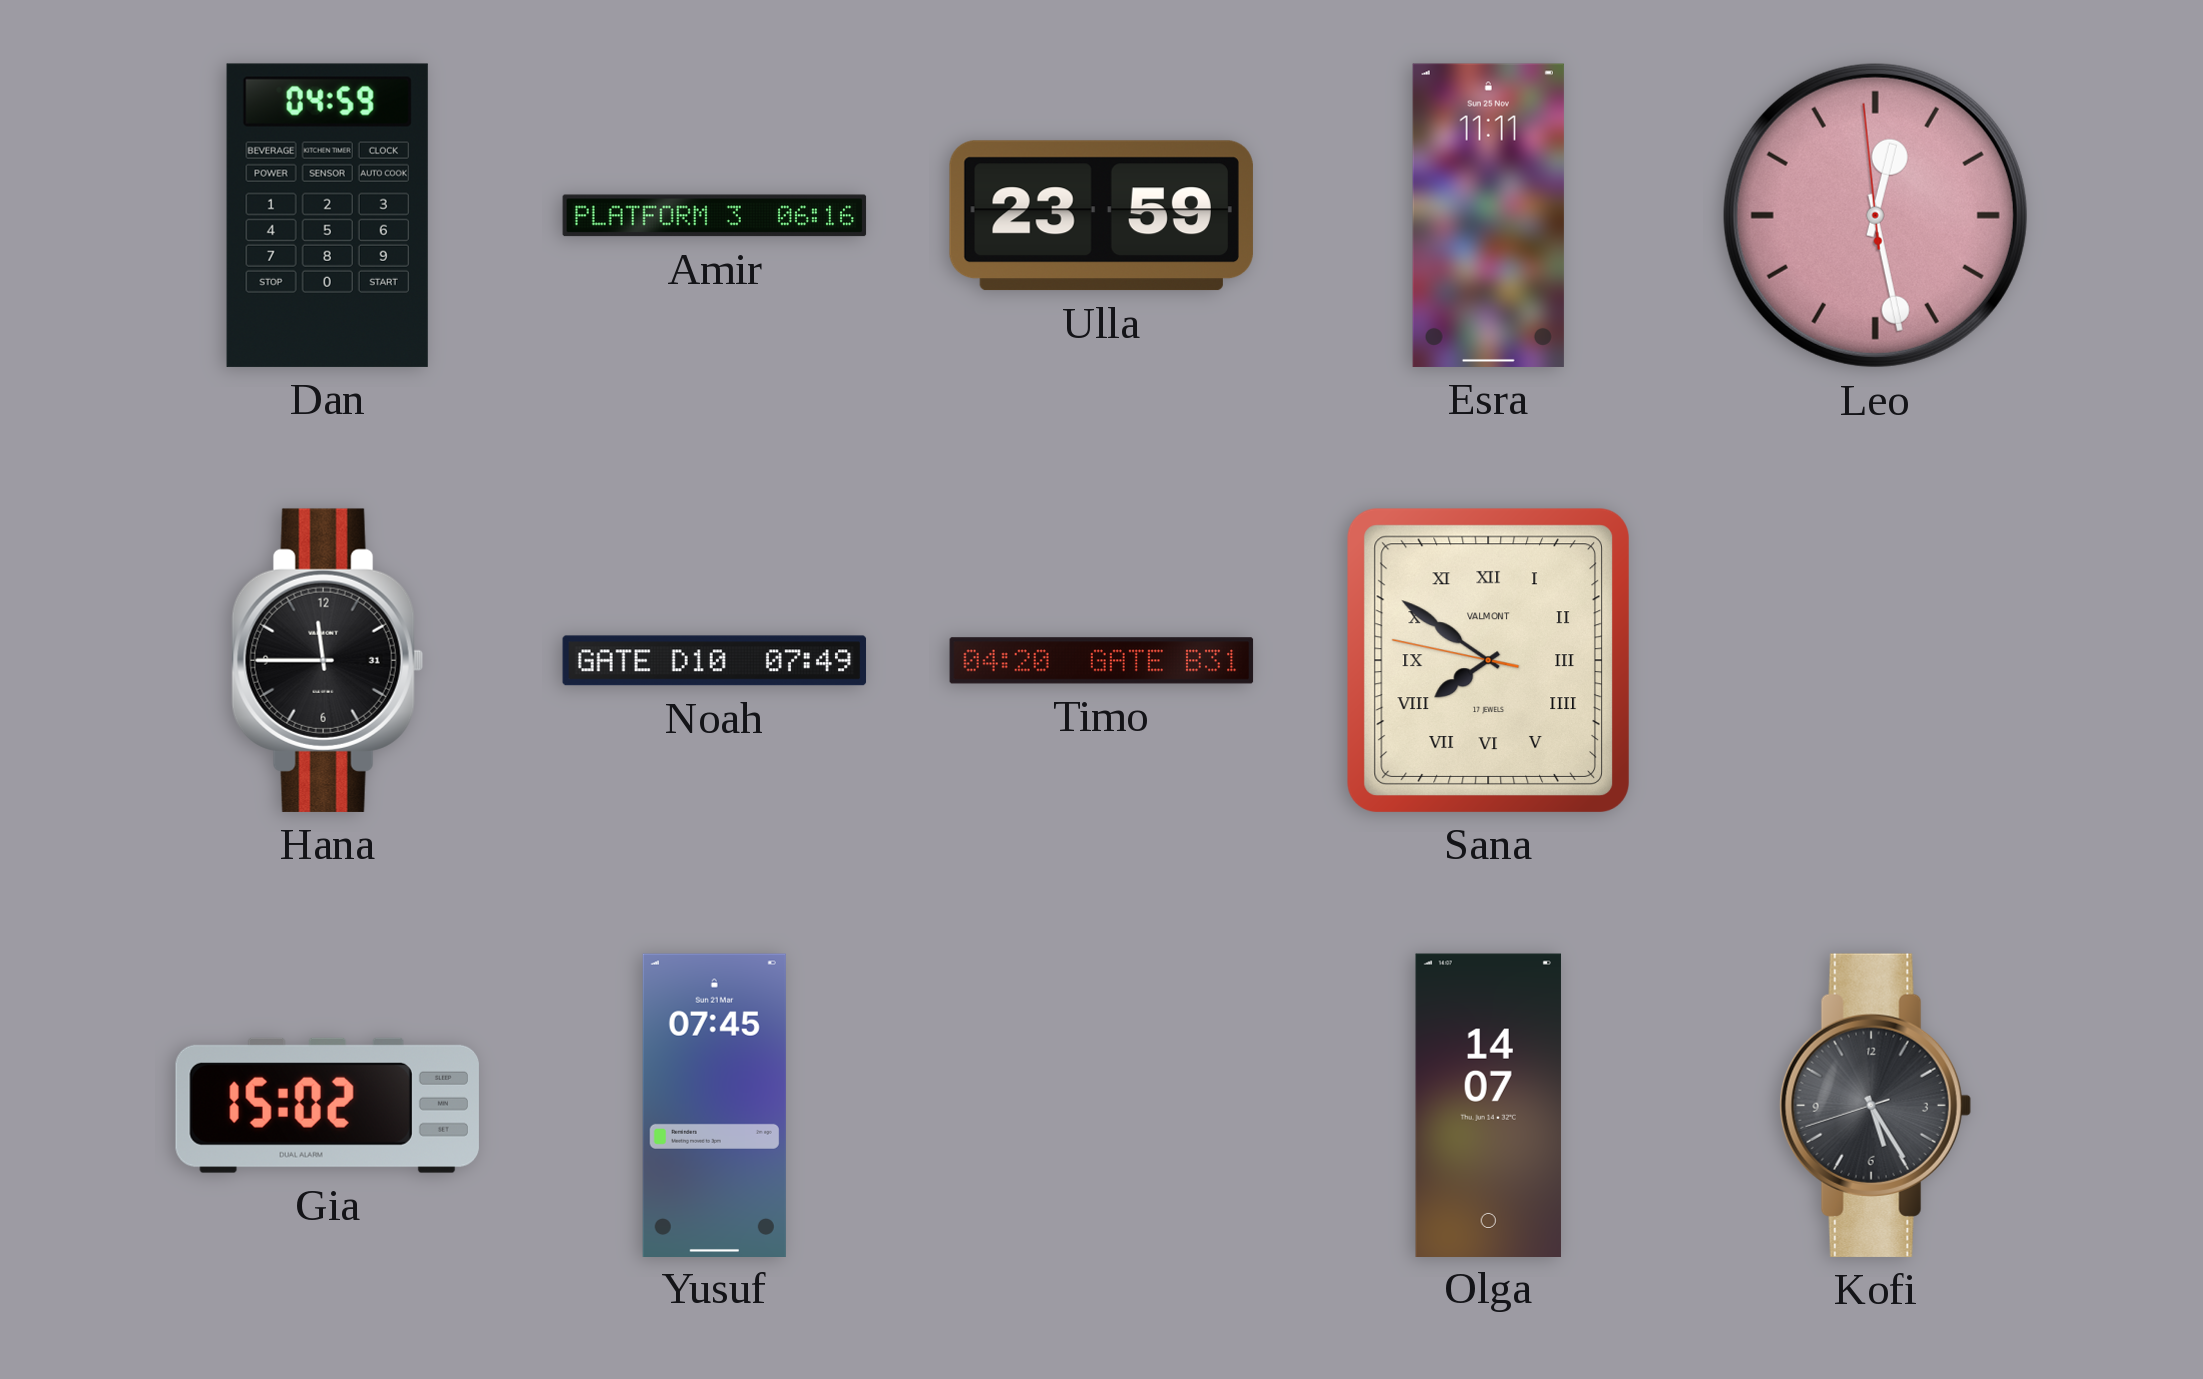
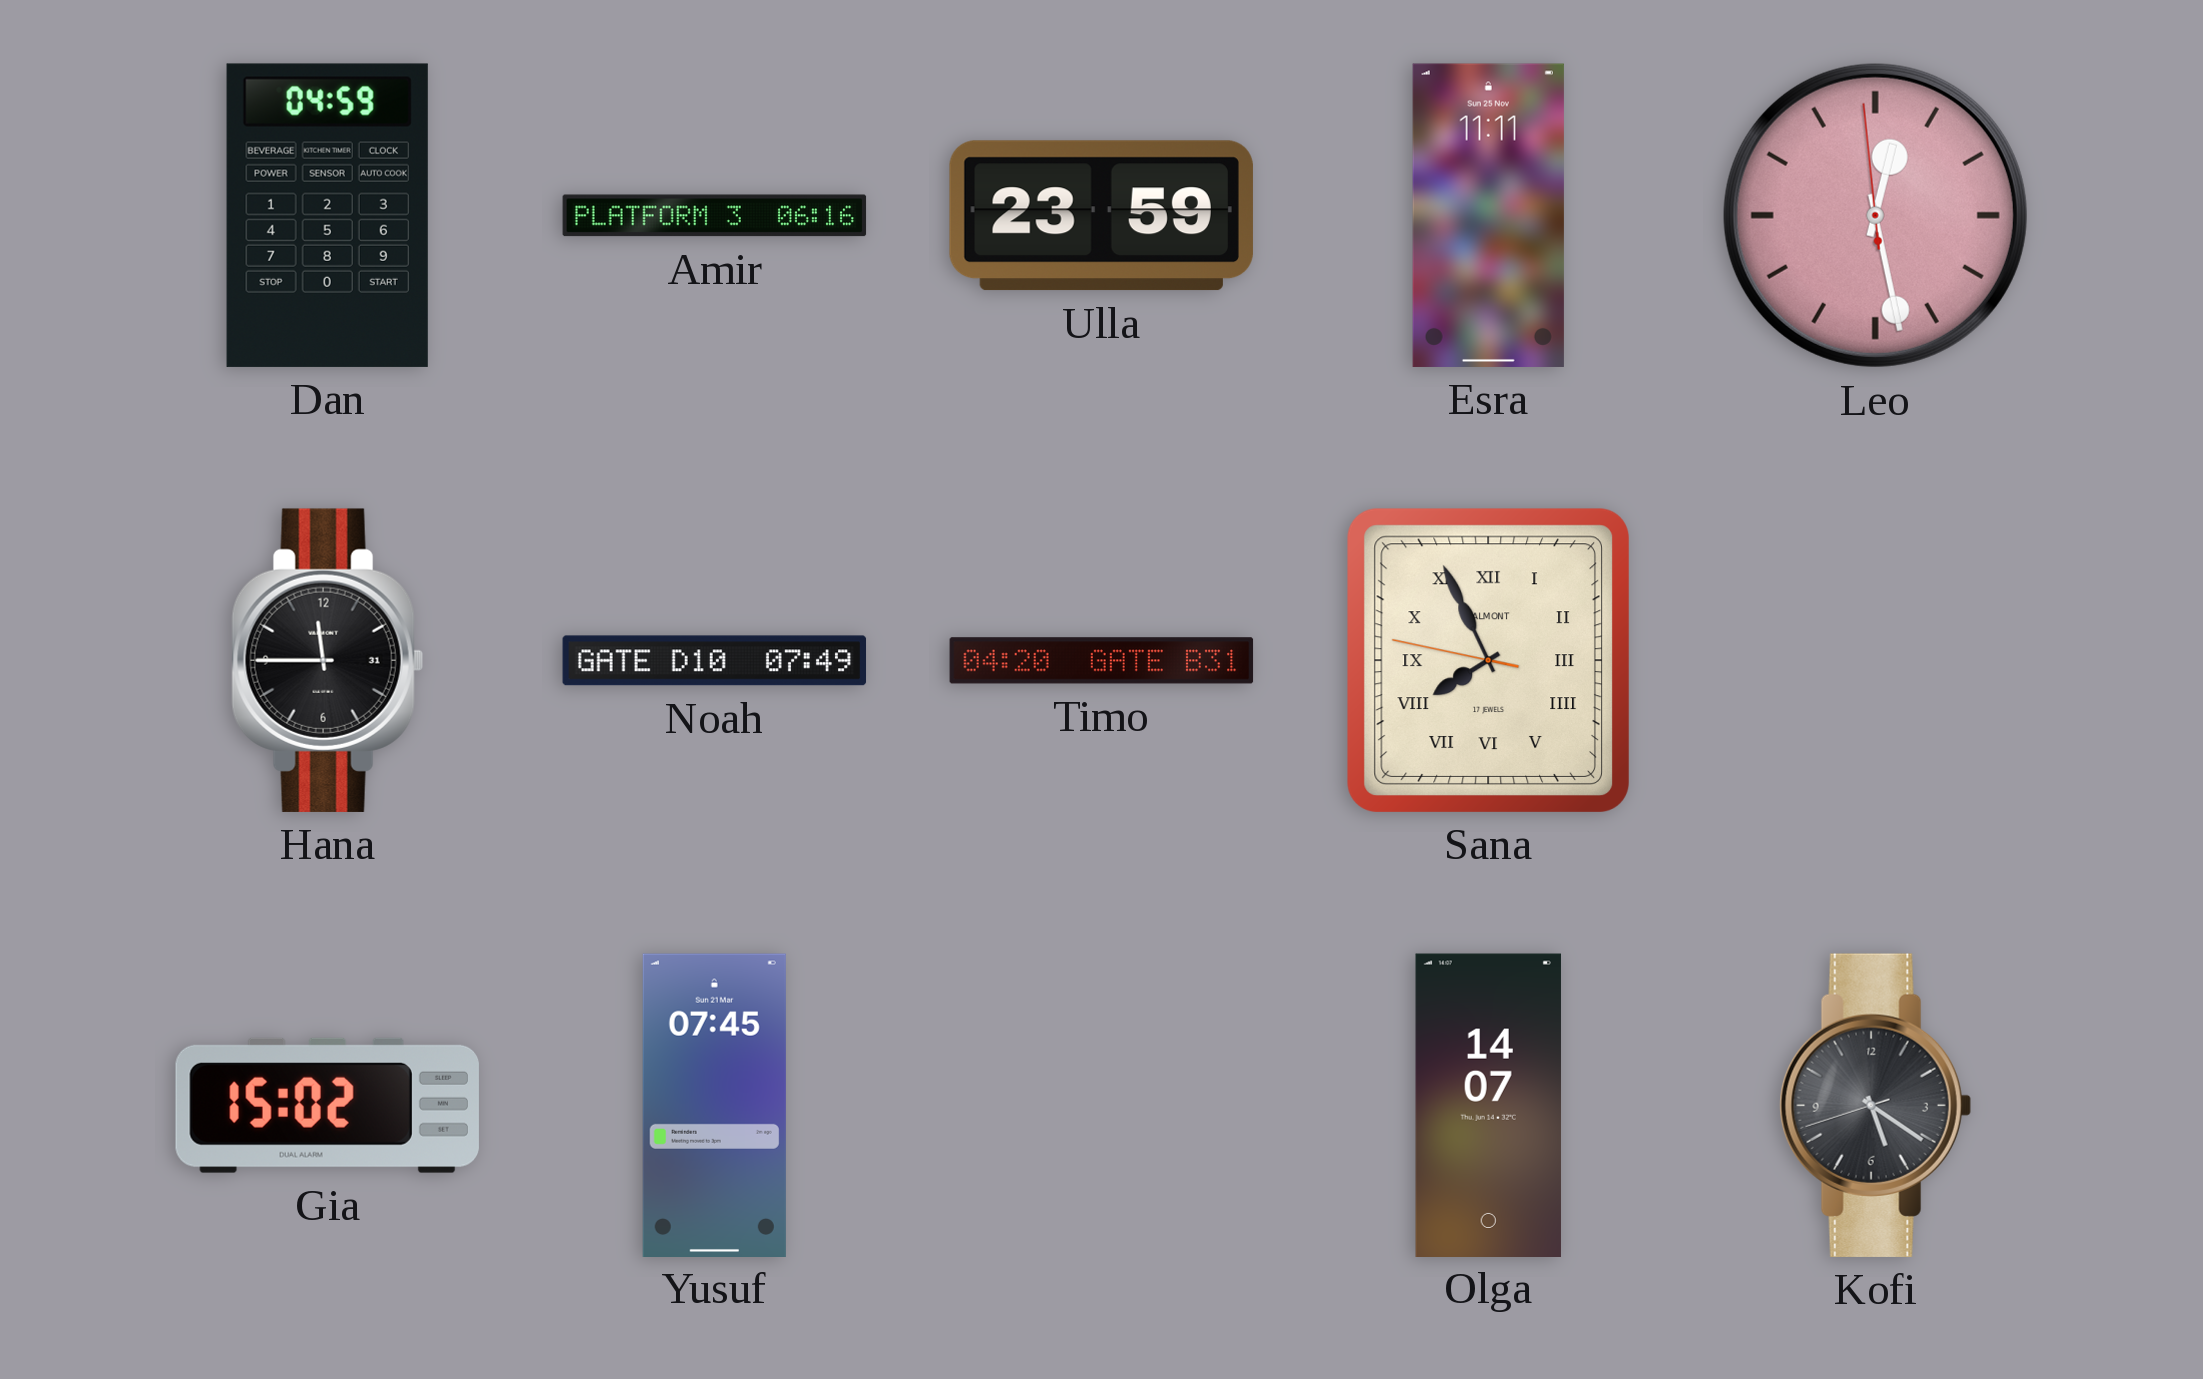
Sana: 7:50 -> 7:55
Kofi: 5:24 -> 5:20
